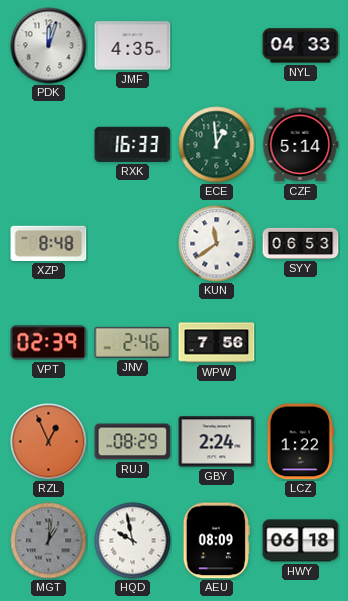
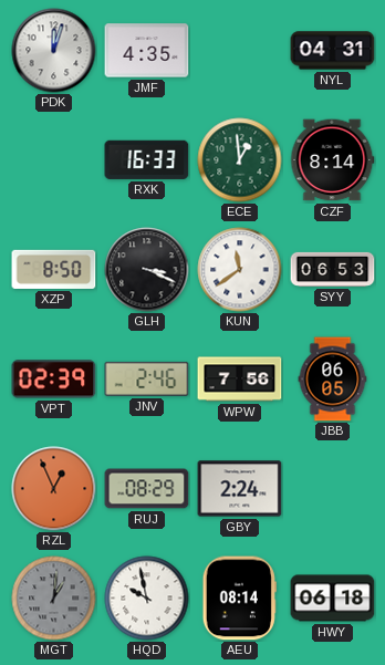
NYL: 04:33 -> 04:31
CZF: 5:14 -> 8:14
XZP: 8:48 -> 8:50
GLH: none -> 3:19
JBB: none -> 06:05
LCZ: 1:22 -> none
AEU: 08:09 -> 08:14
